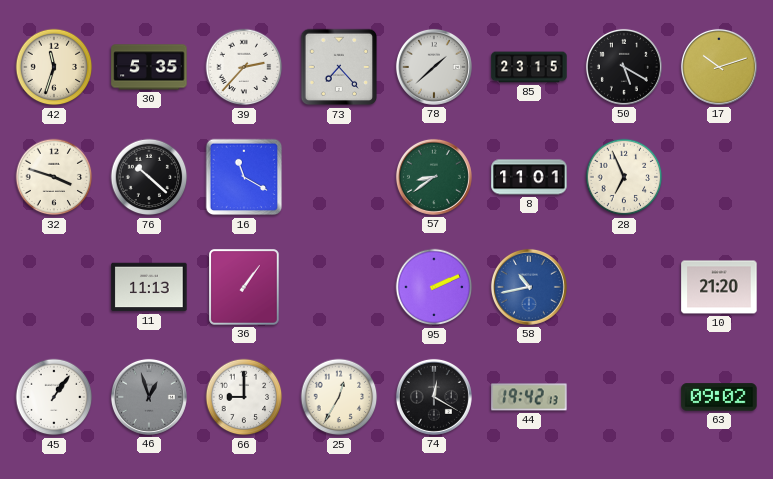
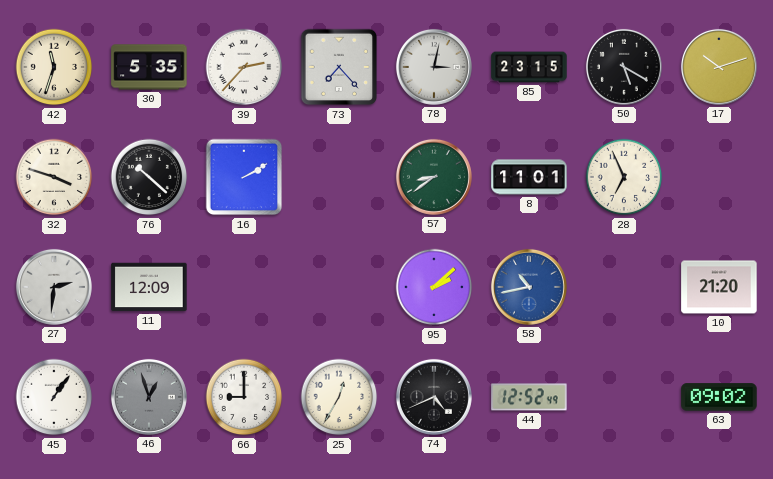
78: 1:38 -> 3:02
16: 11:20 -> 2:10
27: none -> 2:31
11: 11:13 -> 12:09
36: 1:06 -> none
95: 2:11 -> 2:08
74: 12:20 -> 4:41
44: 19:42 -> 12:52
